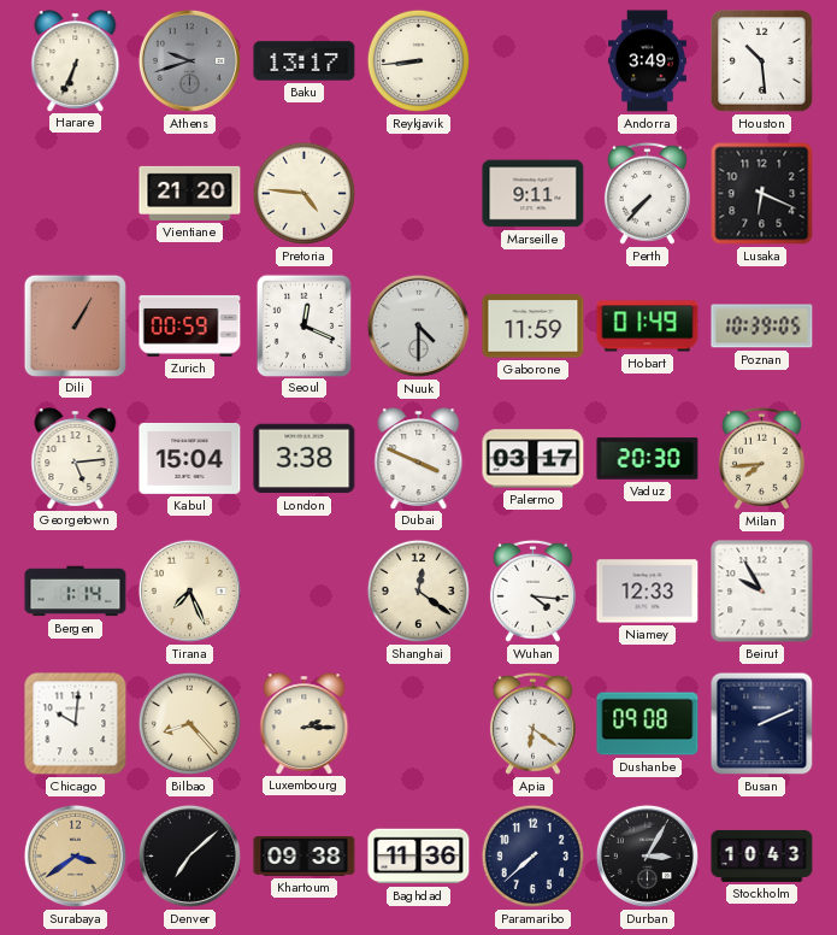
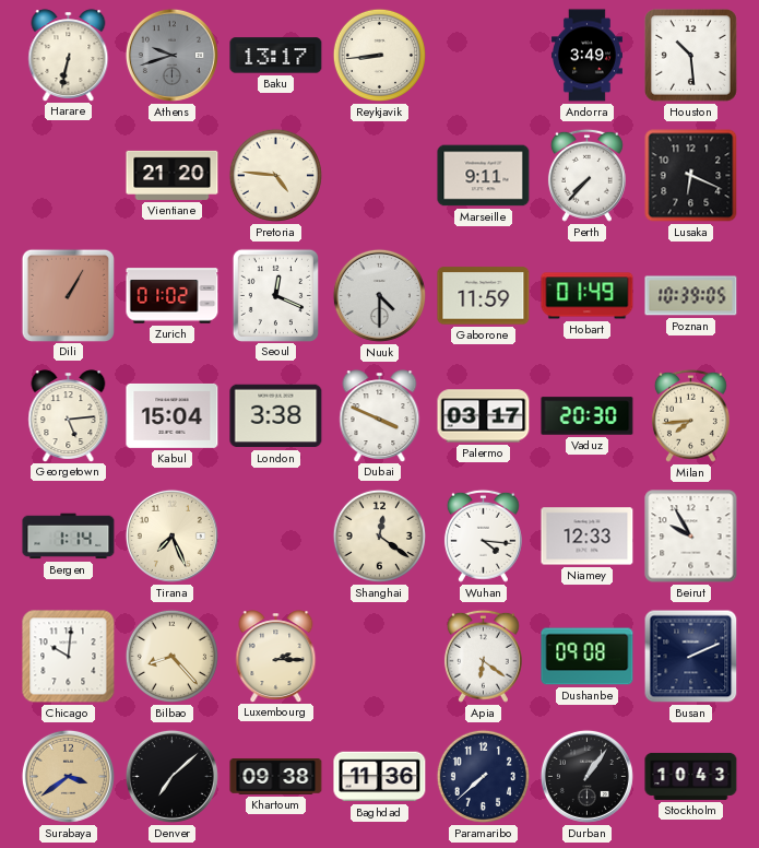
Harare: 6:34 -> 6:32
Zurich: 00:59 -> 01:02
Durban: 3:05 -> 1:06
